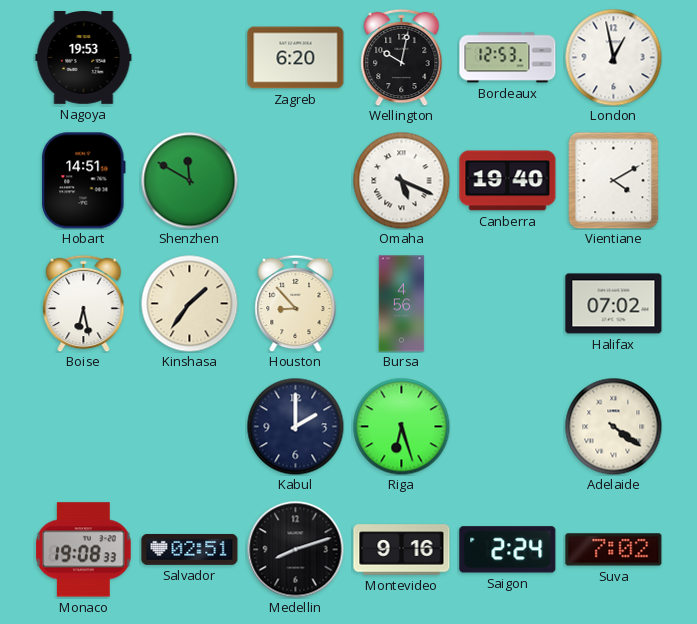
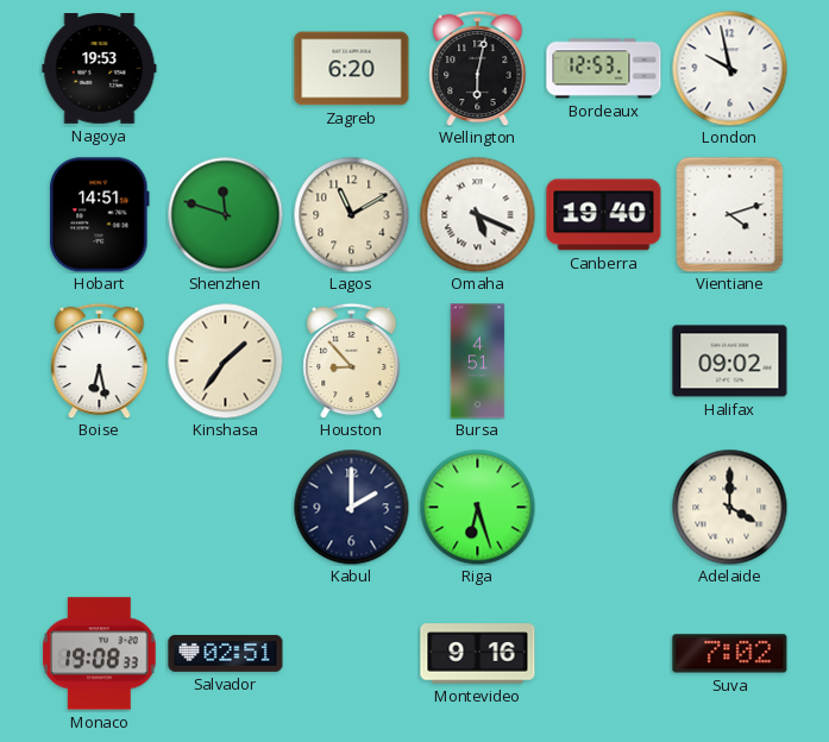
Wellington: 10:02 -> 6:02
London: 12:58 -> 9:58
Shenzhen: 11:50 -> 11:48
Lagos: none -> 11:10
Vientiane: 4:10 -> 4:12
Bursa: 4:56 -> 4:51
Halifax: 07:02 -> 09:02
Adelaide: 4:21 -> 4:00
Medellin: 8:12 -> none
Saigon: 2:24 -> none
